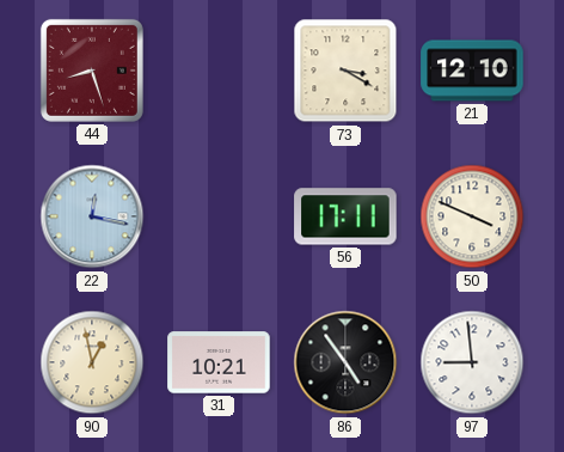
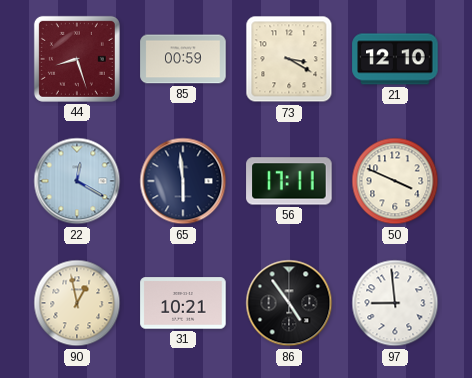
85: none -> 00:59
22: 12:17 -> 12:20
65: none -> 5:59
